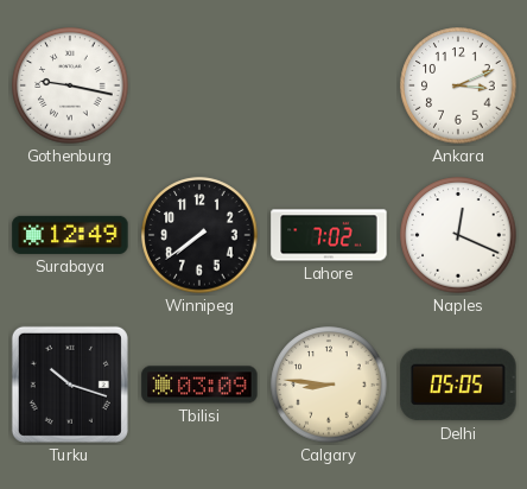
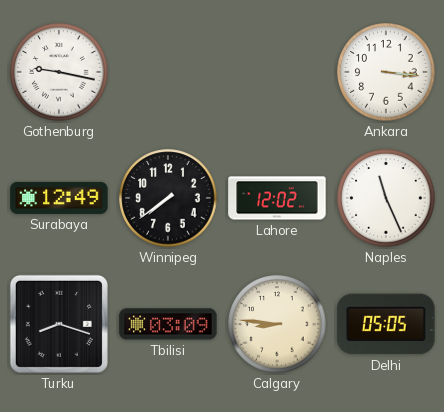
Ankara: 3:11 -> 3:16
Lahore: 7:02 -> 12:02
Naples: 12:19 -> 11:26
Turku: 10:18 -> 8:18
